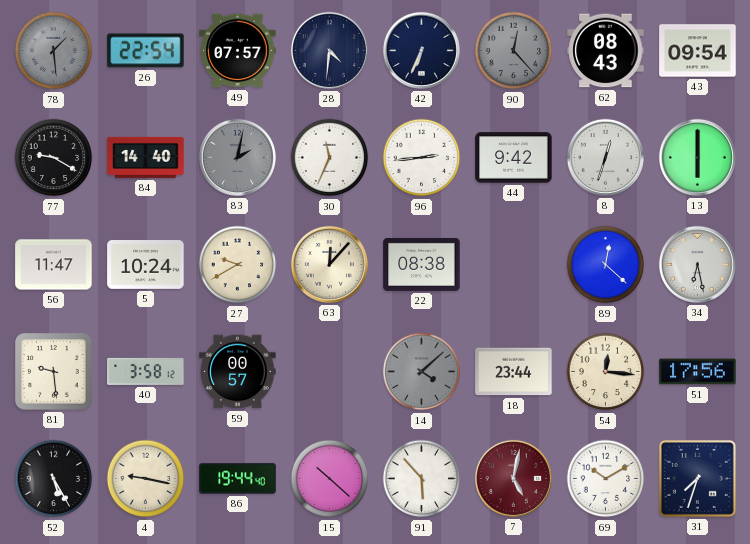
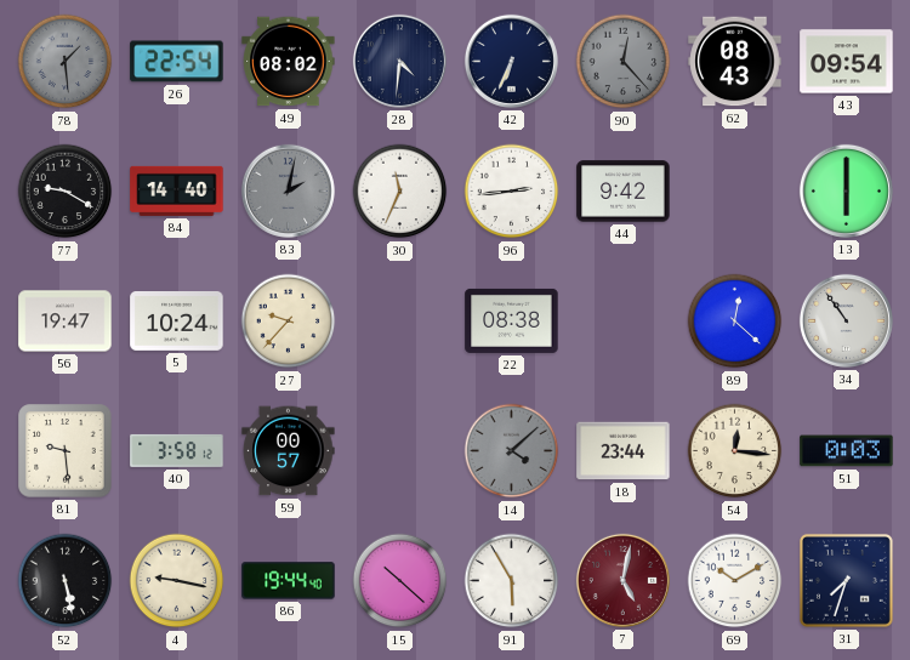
49: 07:57 -> 08:02
8: 12:33 -> none
56: 11:47 -> 19:47
27: 9:40 -> 9:37
63: 12:07 -> none
34: 6:28 -> 10:54
51: 17:56 -> 0:03
52: 5:25 -> 5:28
91: 5:53 -> 5:55
